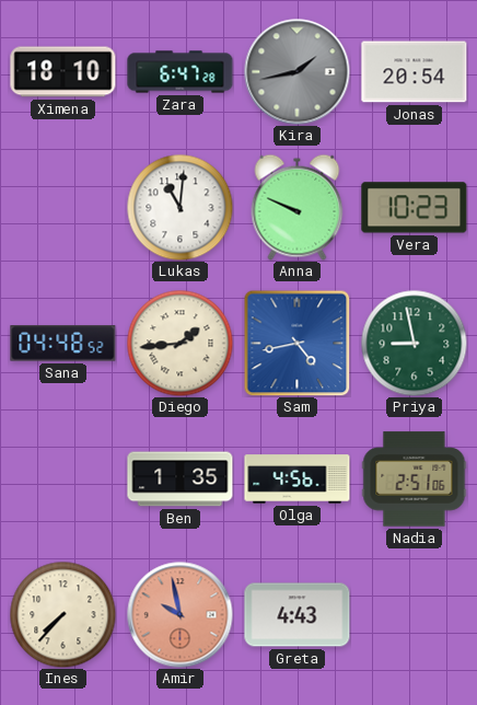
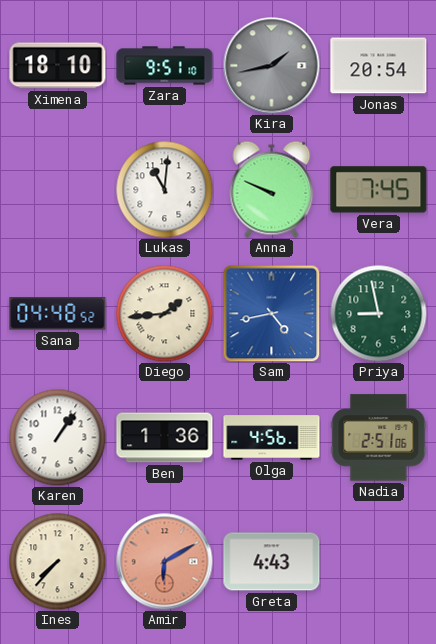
Zara: 6:47 -> 9:51
Vera: 10:23 -> 7:45
Karen: none -> 1:06
Ben: 1:35 -> 1:36
Amir: 9:58 -> 6:10
